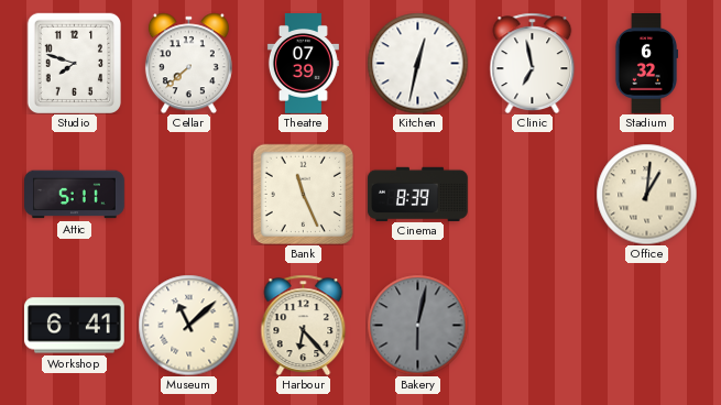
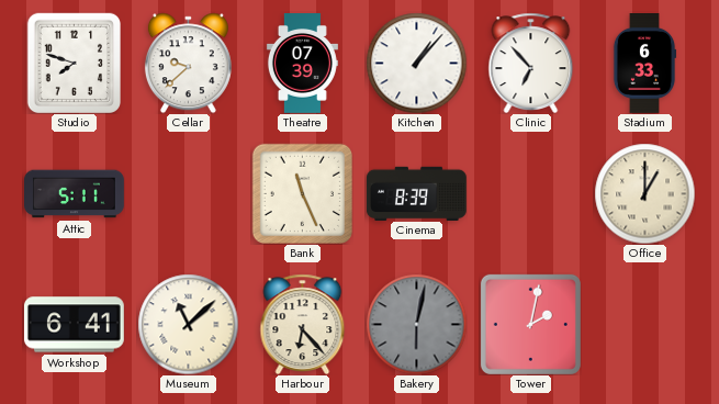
Cellar: 7:38 -> 9:38
Kitchen: 12:32 -> 1:07
Clinic: 6:58 -> 6:53
Stadium: 6:32 -> 6:33
Office: 1:01 -> 1:00
Tower: none -> 2:02
